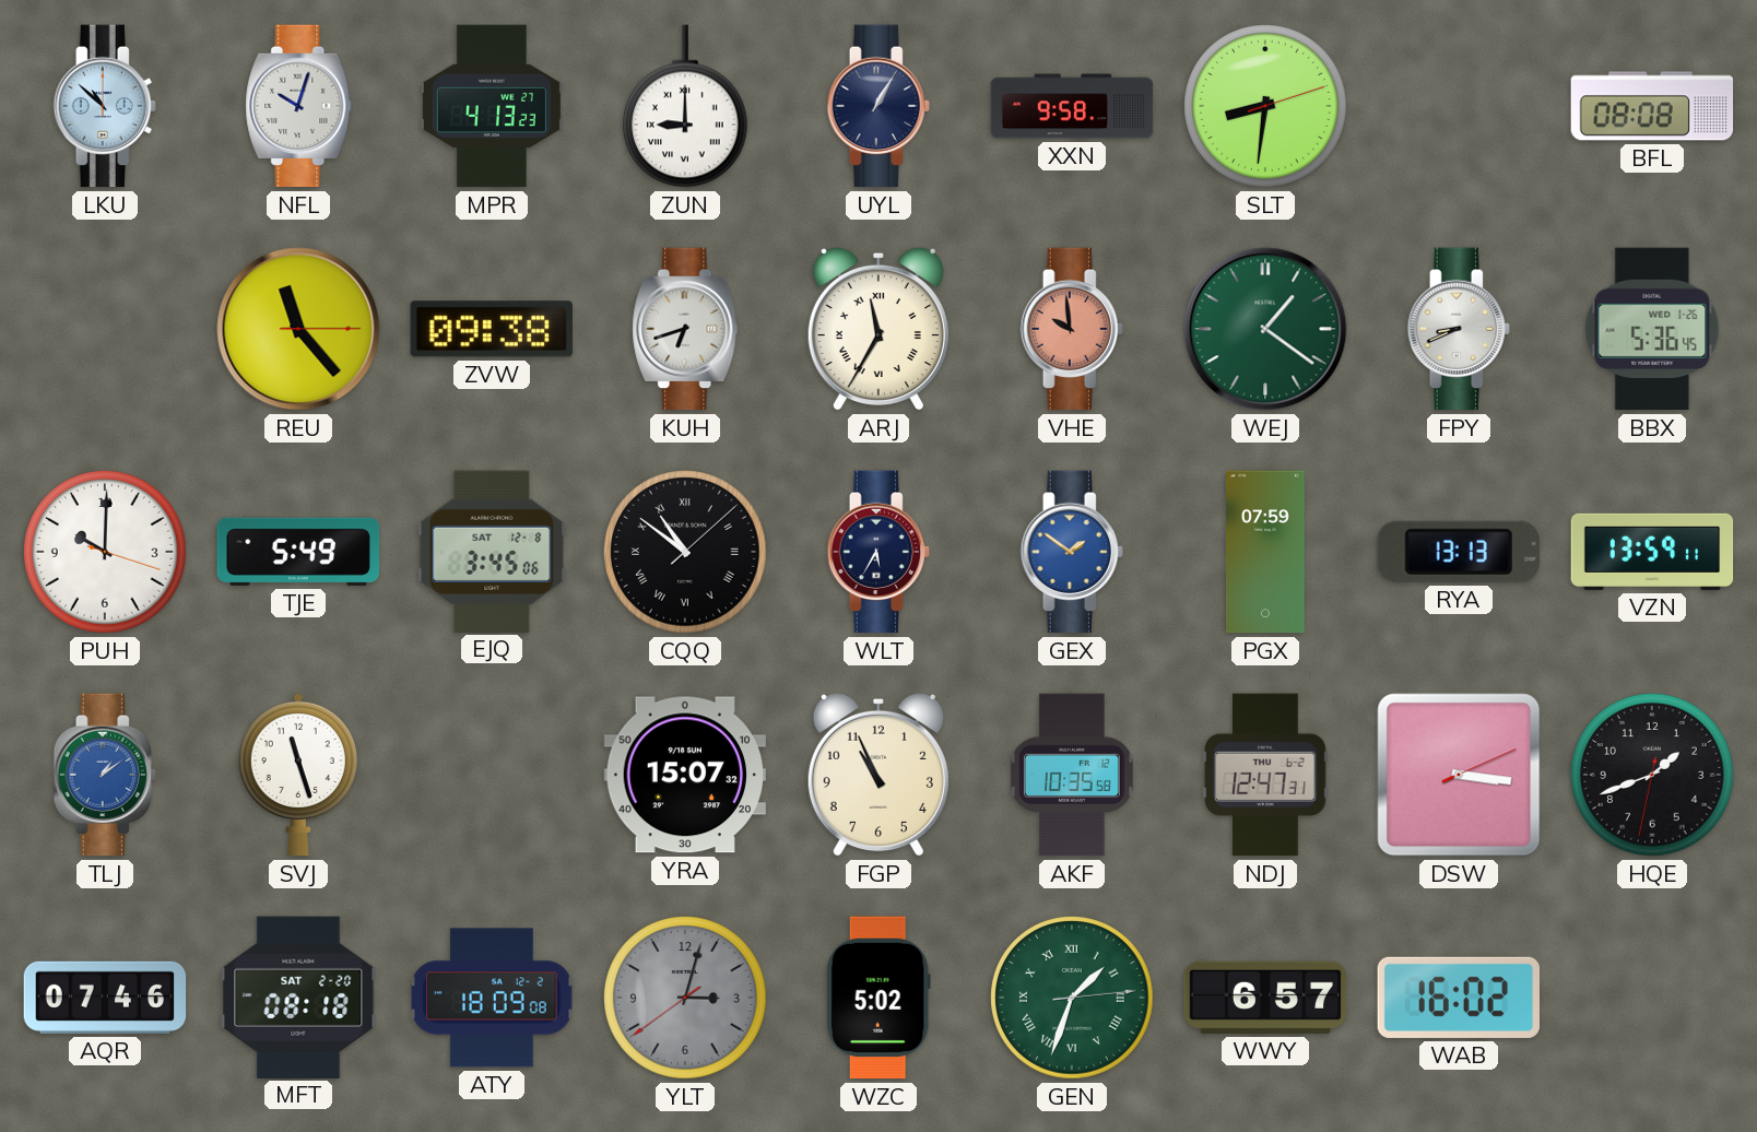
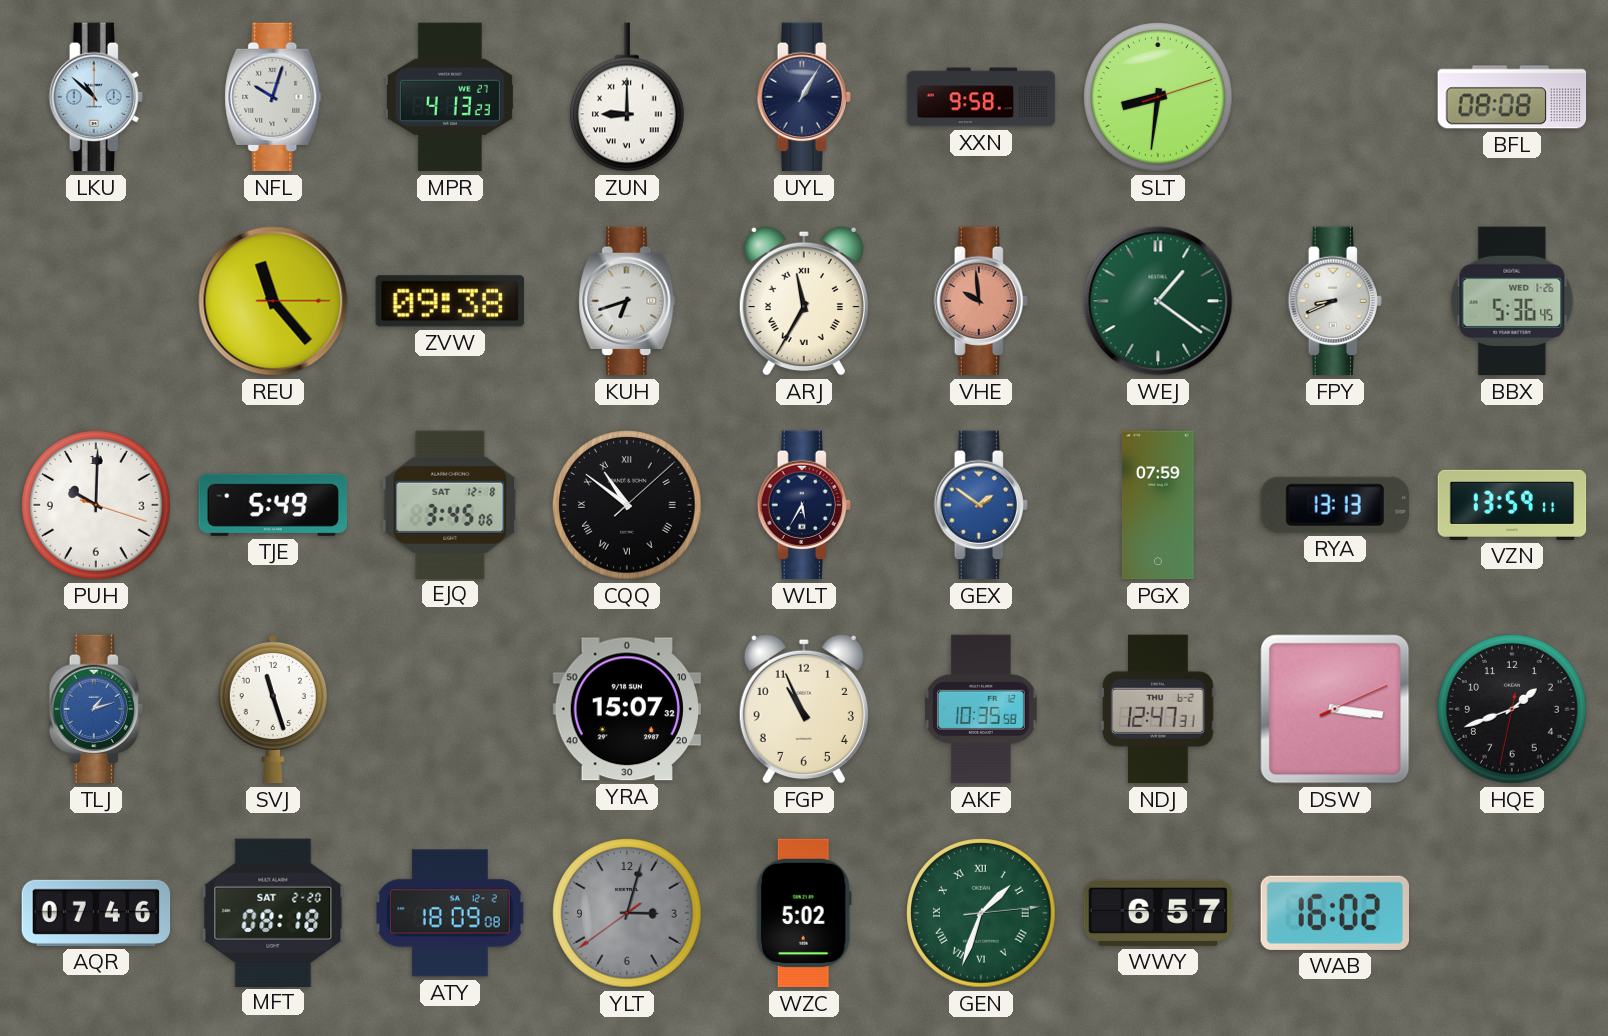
TLJ: 1:09 -> 1:12
